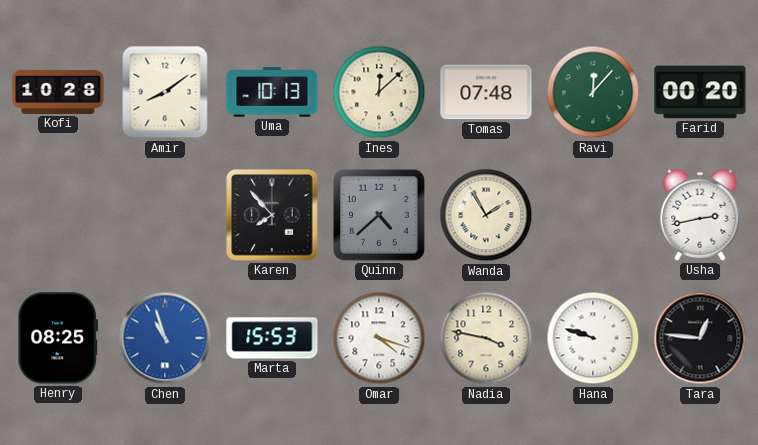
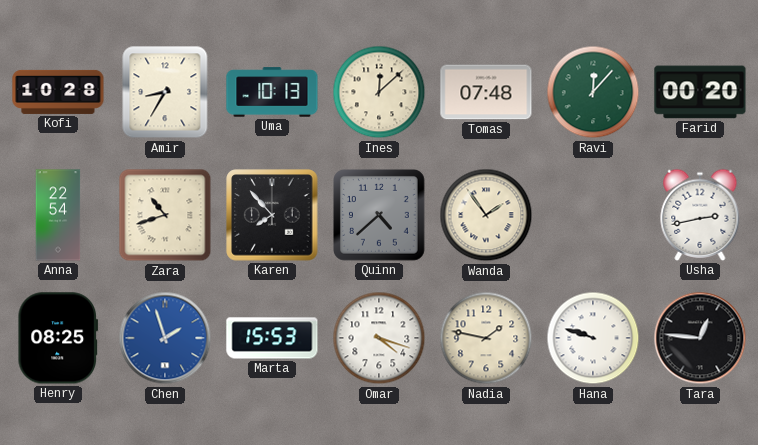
Amir: 8:09 -> 8:35
Anna: none -> 22:54
Zara: none -> 10:42
Wanda: 1:55 -> 1:54
Chen: 10:57 -> 1:57
Nadia: 3:47 -> 1:47
